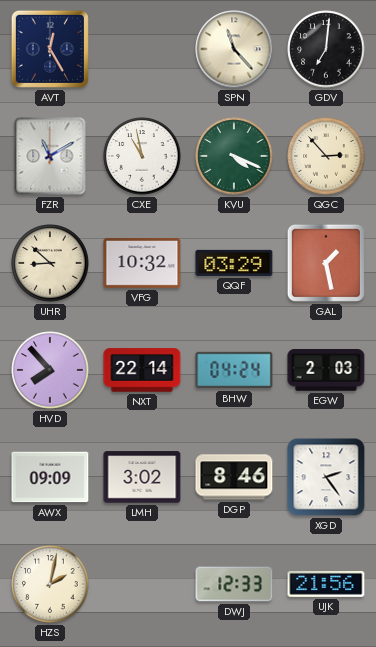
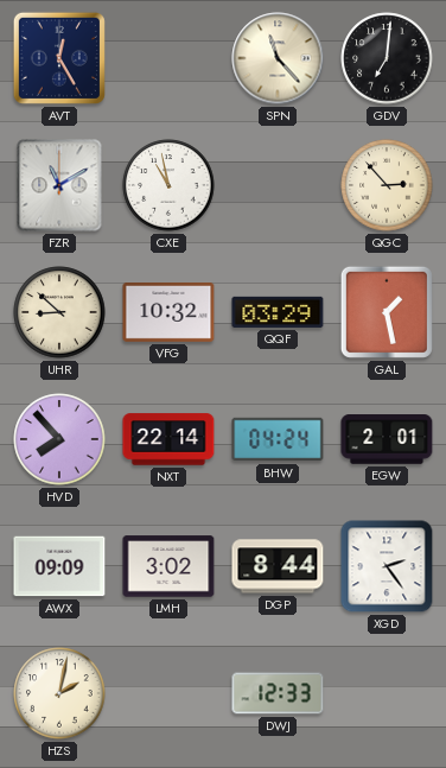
KVU: 4:19 -> none
EGW: 2:03 -> 2:01
DGP: 8:46 -> 8:44
UJK: 21:56 -> none
